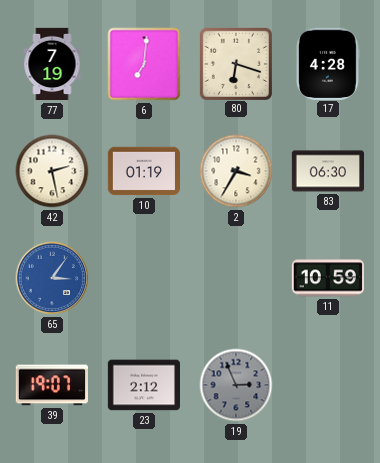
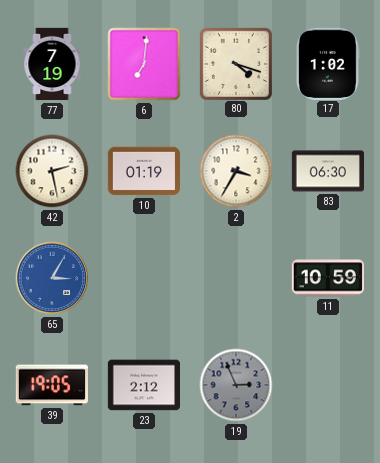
80: 6:18 -> 4:18
17: 4:28 -> 1:02
65: 3:06 -> 3:05
39: 19:07 -> 19:05
